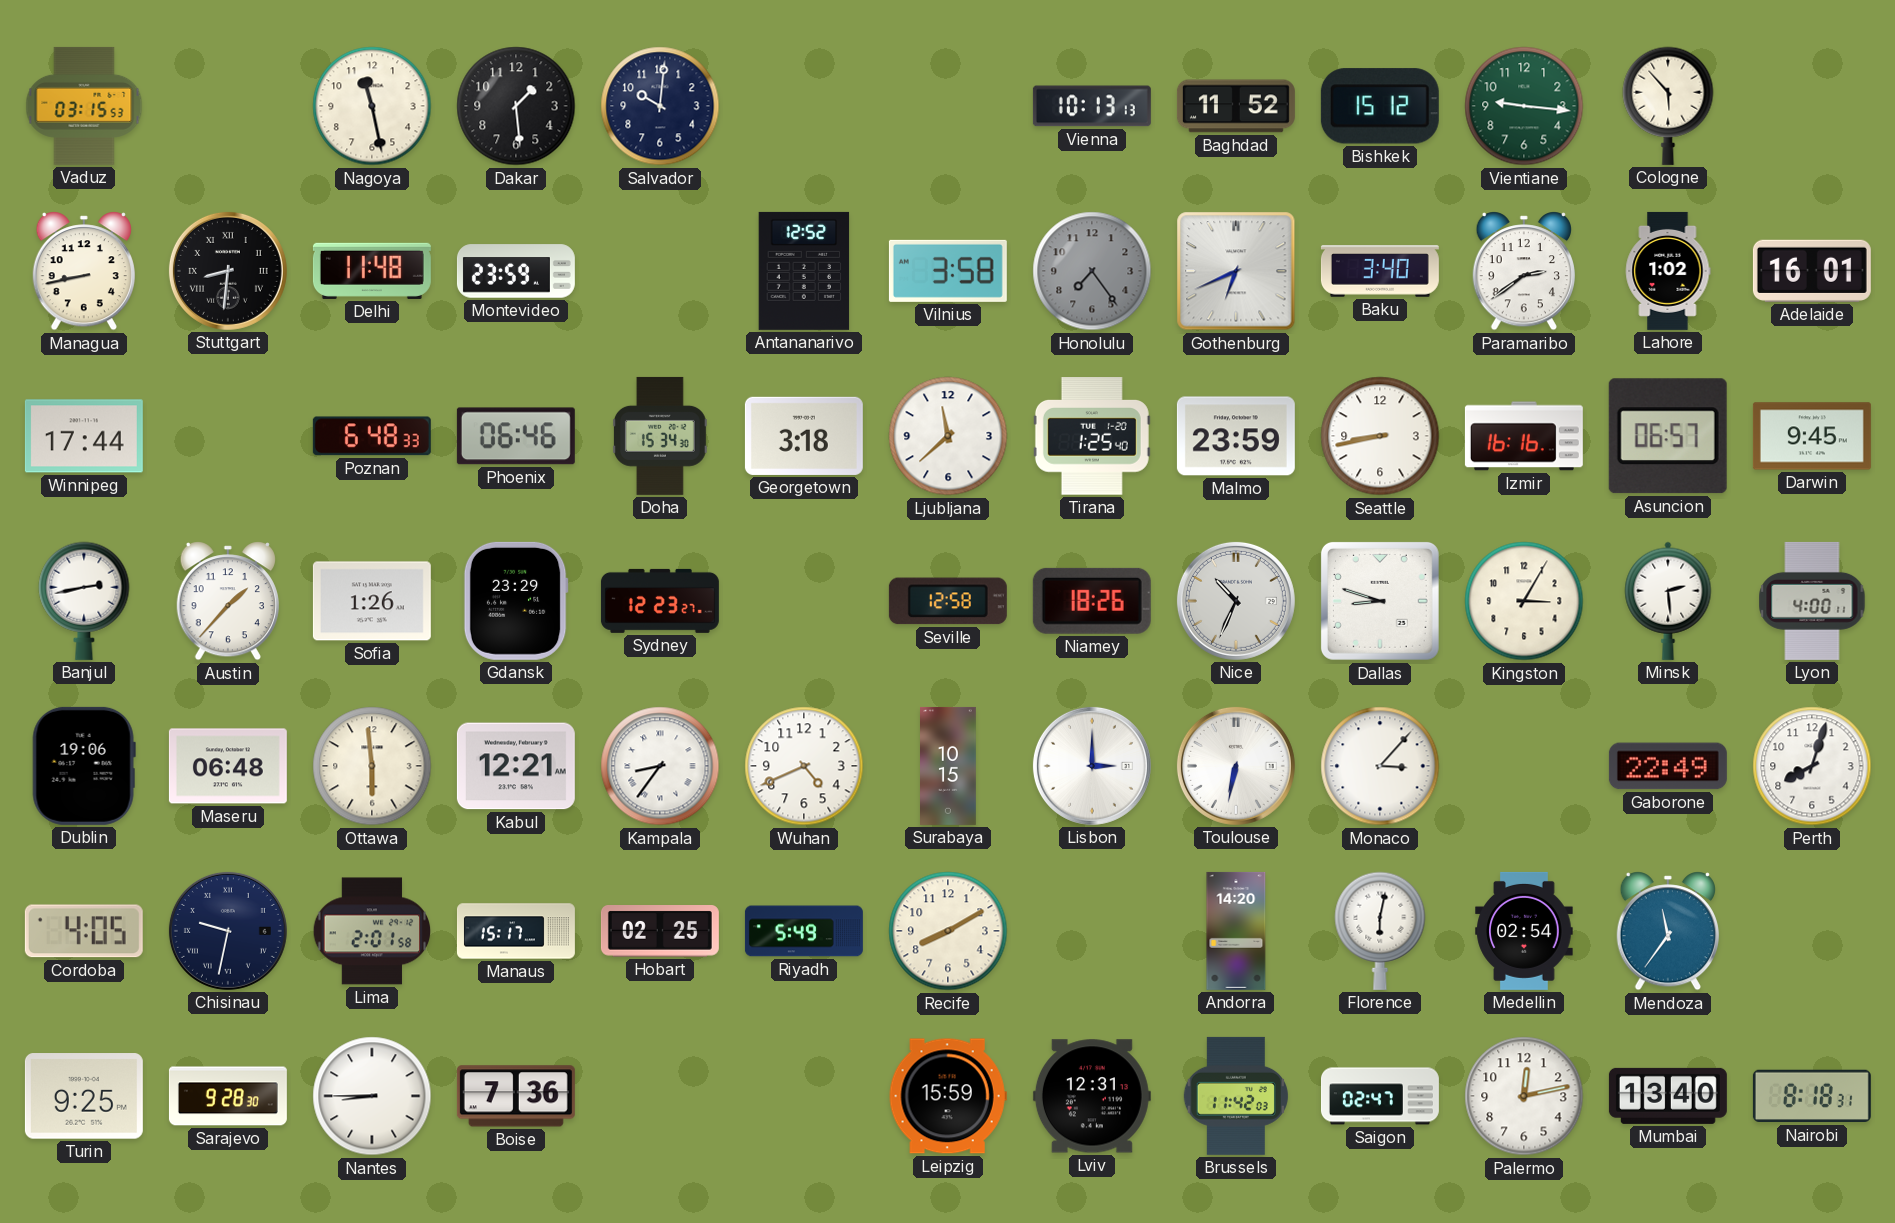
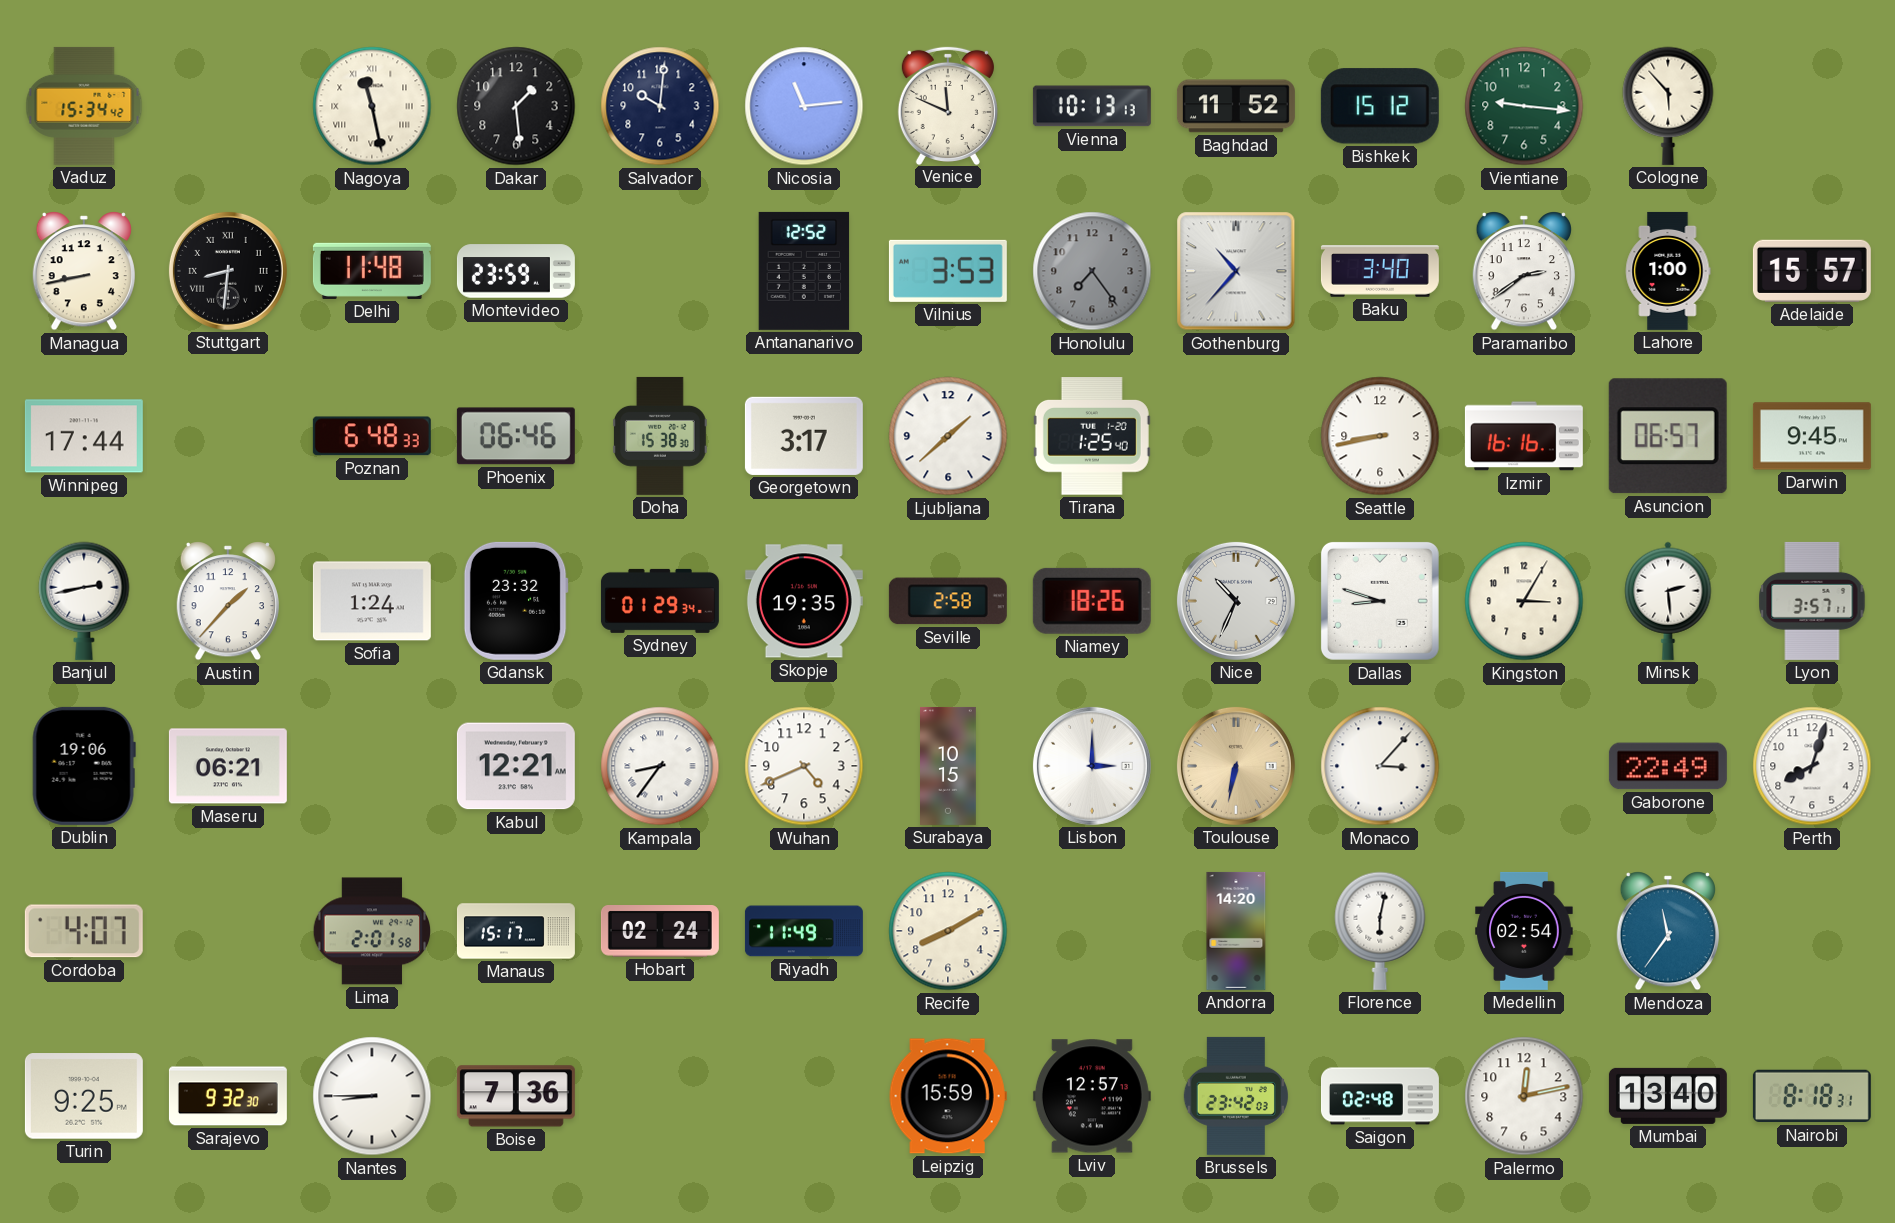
Vaduz: 03:15 -> 15:34
Nagoya numerals: Arabic -> Roman
Nicosia: none -> 11:14
Venice: none -> 11:49
Vilnius: 3:58 -> 3:53
Gothenburg: 6:41 -> 10:37
Lahore: 1:02 -> 1:00
Adelaide: 16:01 -> 15:57
Doha: 15:34 -> 15:38
Georgetown: 3:18 -> 3:17
Ljubljana: 11:38 -> 1:38
Malmo: 23:59 -> none
Sofia: 1:26 -> 1:24
Gdansk: 23:29 -> 23:32
Sydney: 12:23 -> 01:29
Skopje: none -> 19:35
Seville: 12:58 -> 2:58
Lyon: 4:00 -> 3:57
Maseru: 06:48 -> 06:21
Ottawa: 5:59 -> none
Toulouse dial: white -> champagne
Cordoba: 4:05 -> 4:07
Chisinau: 9:32 -> none
Hobart: 02:25 -> 02:24
Riyadh: 5:49 -> 11:49
Sarajevo: 9:28 -> 9:32
Lviv: 12:31 -> 12:57
Brussels: 11:42 -> 23:42
Saigon: 02:47 -> 02:48
